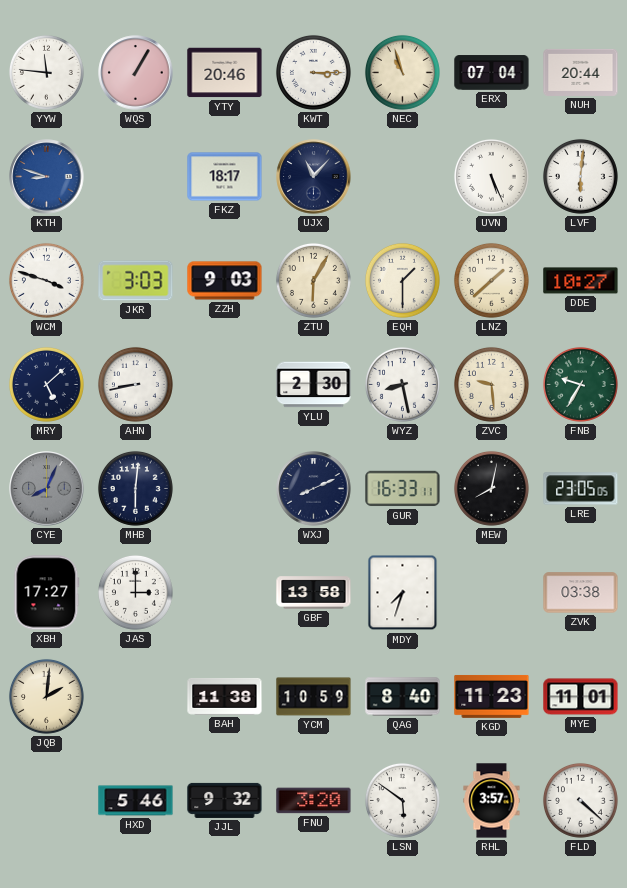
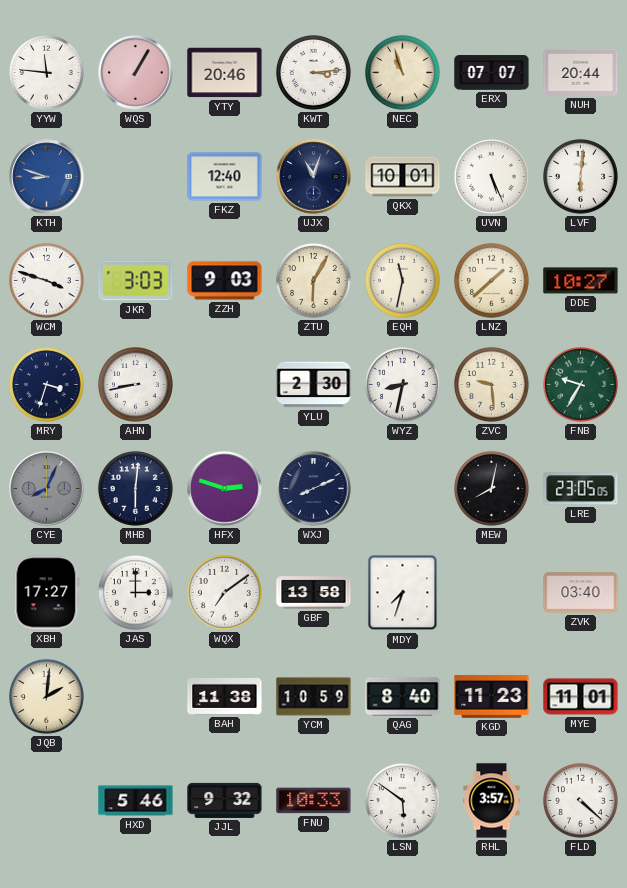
KWT: 3:15 -> 3:14
ERX: 07:04 -> 07:07
FKZ: 18:17 -> 12:40
UJX: 11:07 -> 11:03
QKX: none -> 10:01
EQH: 1:30 -> 11:32
MRY: 5:08 -> 3:33
WYZ: 8:28 -> 8:32
HFX: none -> 2:48
GUR: 16:33 -> none
WQX: none -> 7:09
ZVK: 03:38 -> 03:40
FNU: 3:20 -> 10:33
